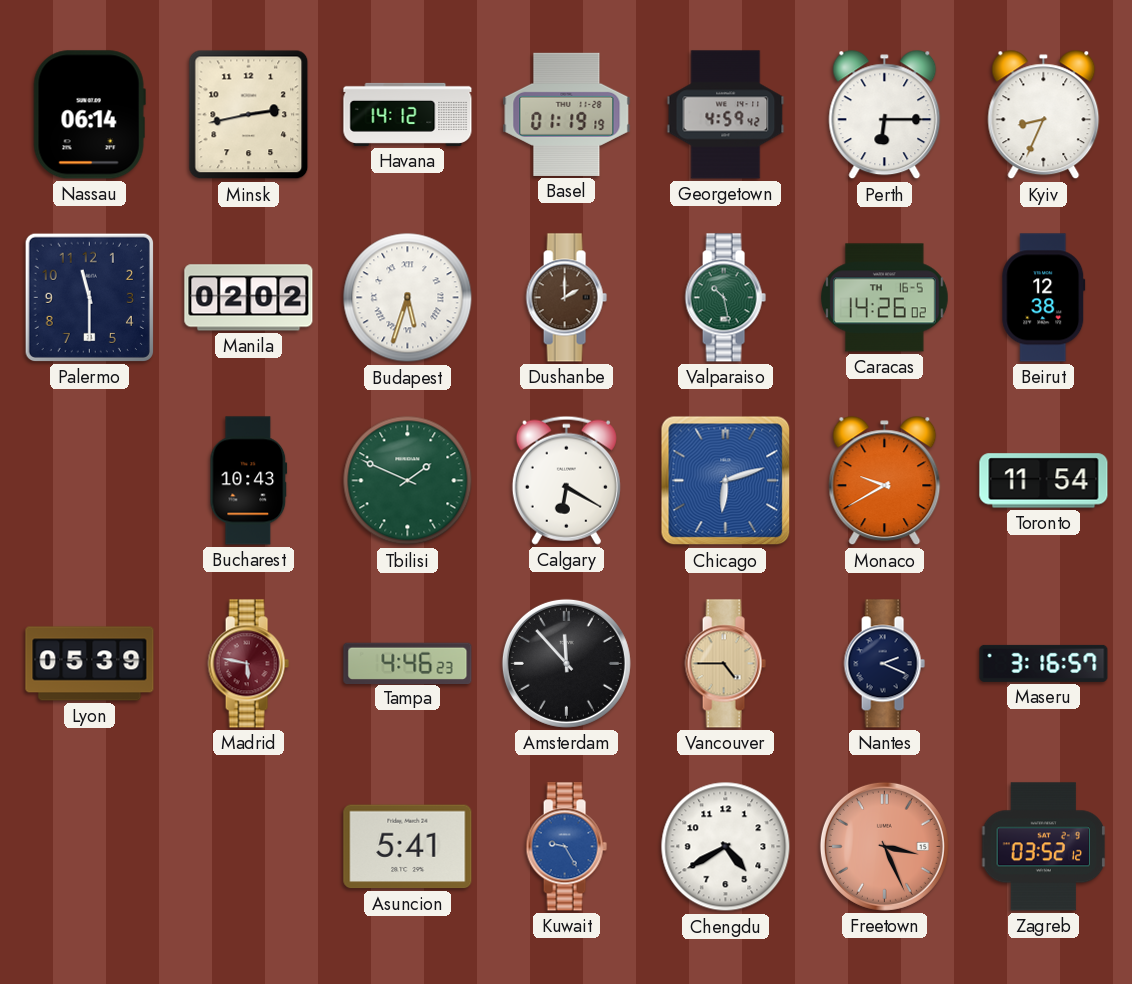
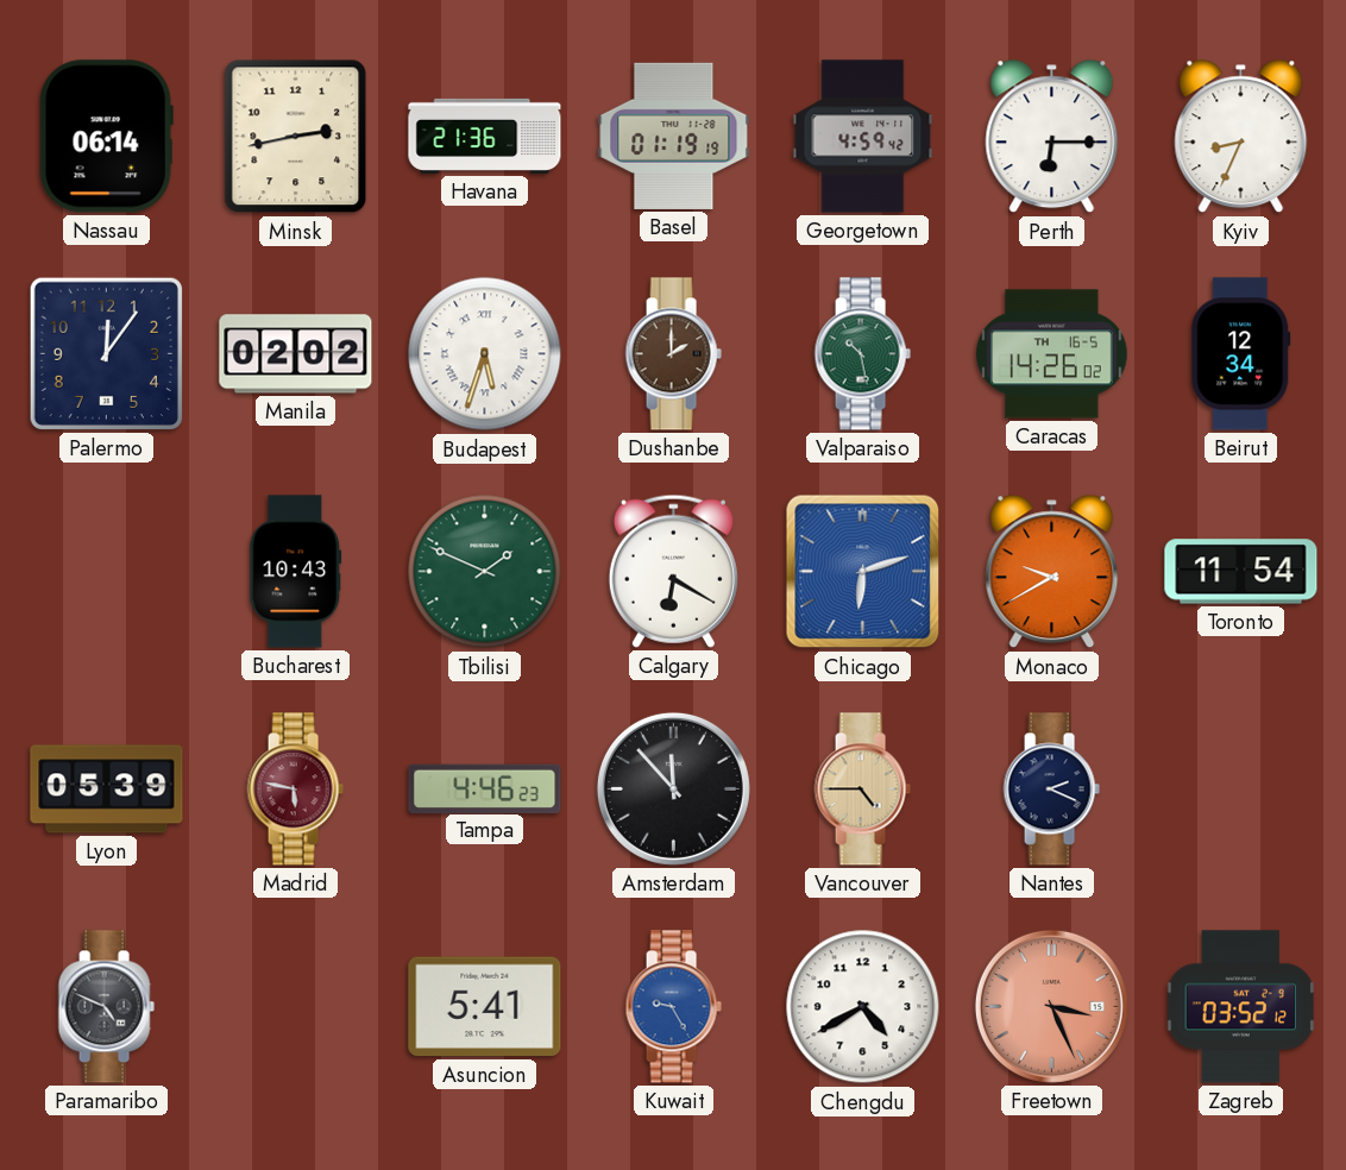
Havana: 14:12 -> 21:36
Palermo: 11:30 -> 12:06
Beirut: 12:38 -> 12:34
Maseru: 3:16 -> none
Paramaribo: none -> 4:49
